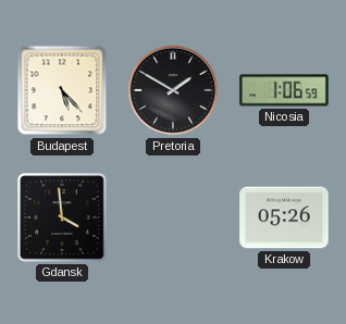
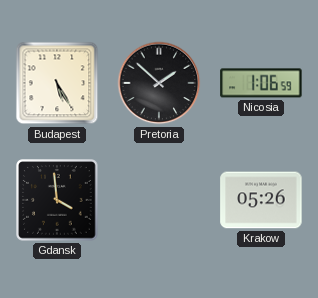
Budapest: 5:23 -> 5:25
Pretoria: 1:50 -> 1:52
